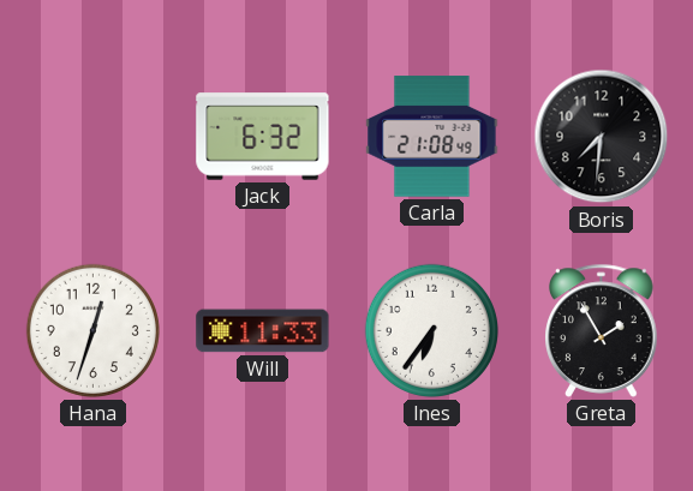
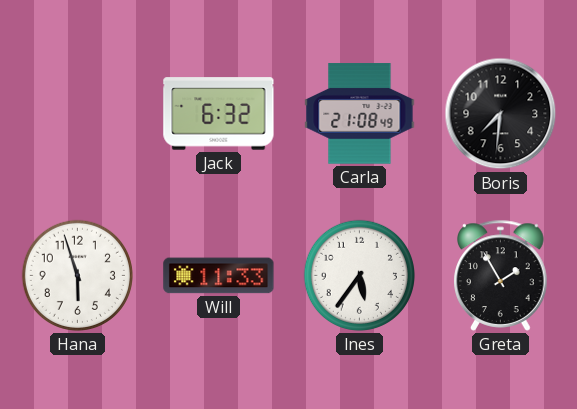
Hana: 12:33 -> 5:57
Ines: 6:36 -> 5:36
